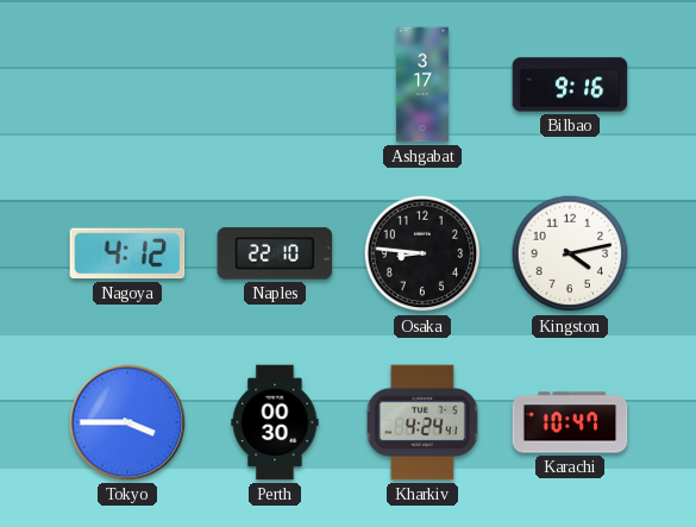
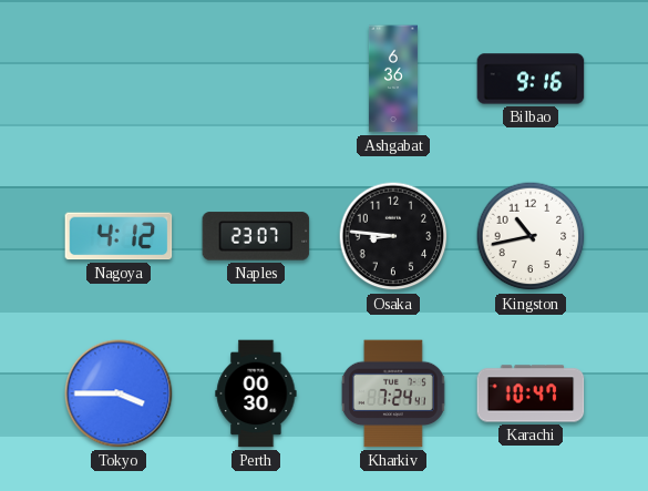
Ashgabat: 3:17 -> 6:36
Naples: 22:10 -> 23:07
Kingston: 4:13 -> 10:43
Kharkiv: 4:24 -> 7:24
